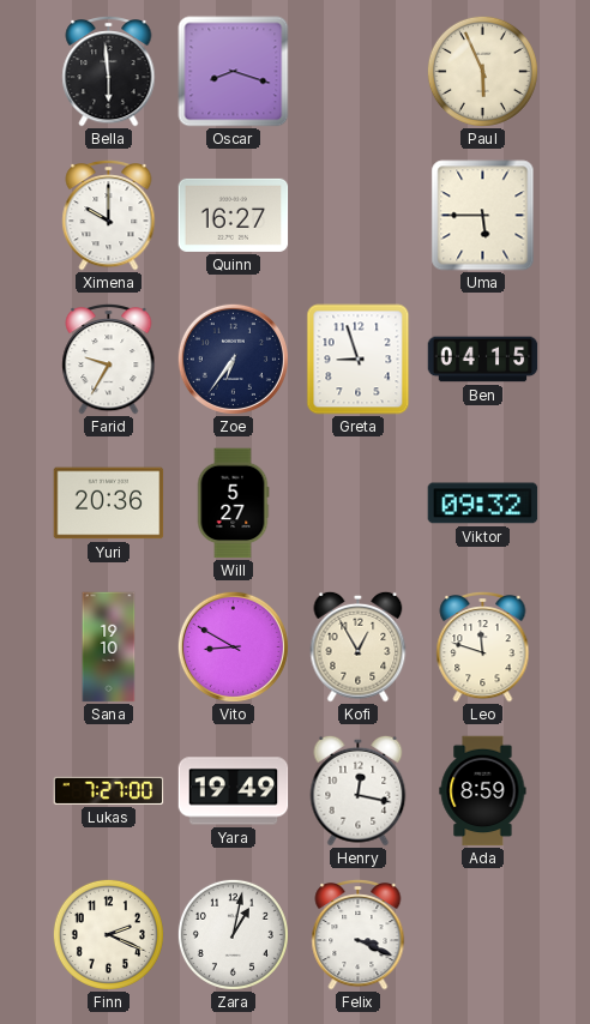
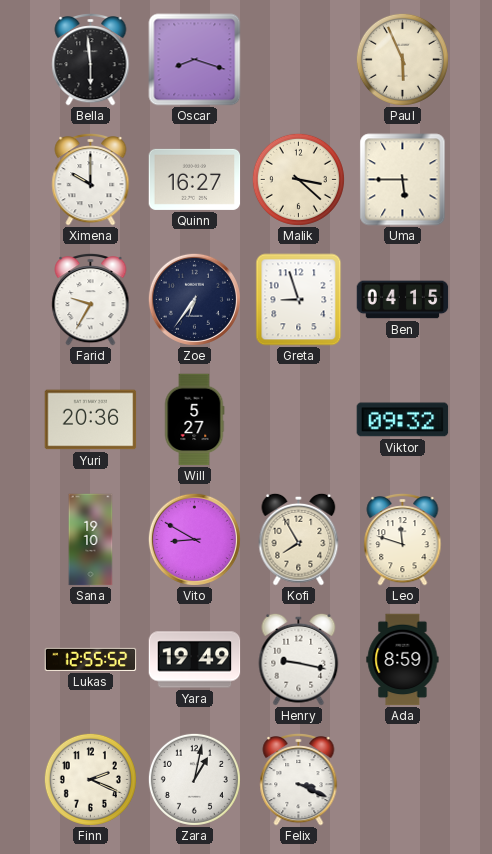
Malik: none -> 3:22
Kofi: 12:55 -> 7:55
Lukas: 7:27 -> 12:55
Henry: 12:17 -> 9:17
